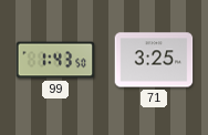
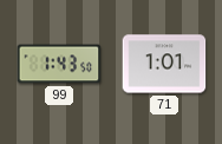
71: 3:25 -> 1:01
